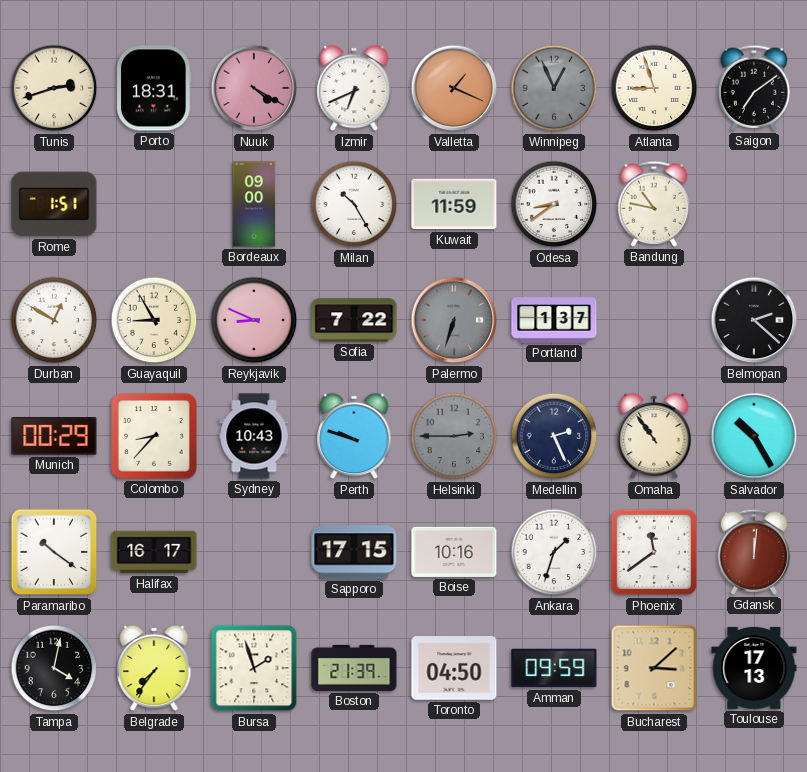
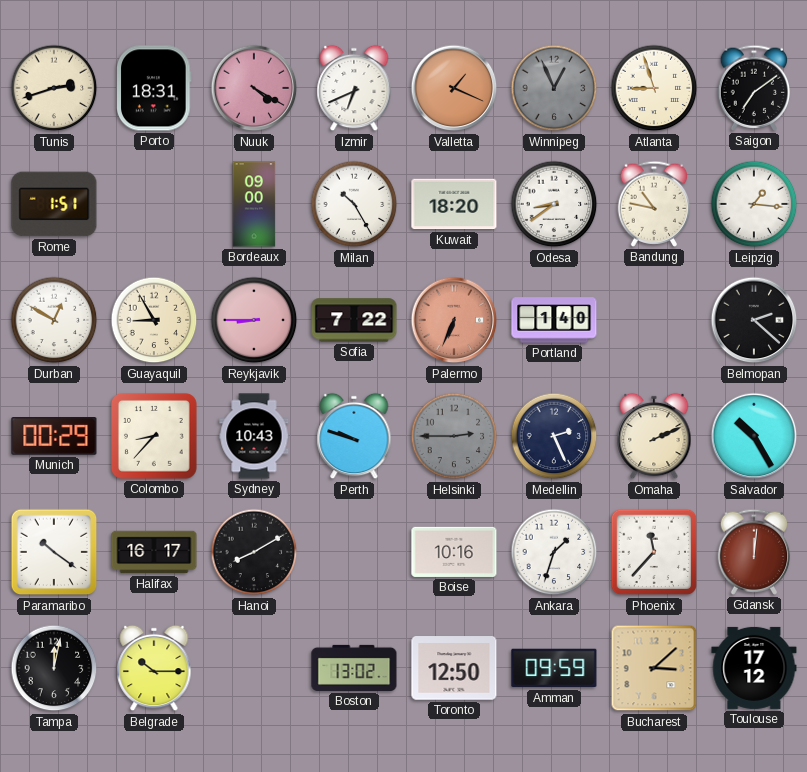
Kuwait: 11:59 -> 18:20
Leipzig: none -> 1:16
Reykjavik: 8:49 -> 8:45
Palermo: 6:33 -> 6:34
Palermo dial: grey -> salmon
Portland: 1:37 -> 1:40
Omaha: 10:54 -> 2:11
Hanoi: none -> 8:10
Sapporo: 17:15 -> none
Phoenix: 11:39 -> 11:37
Tampa: 4:02 -> 12:02
Belgrade: 7:36 -> 10:15
Bursa: 1:57 -> none
Boston: 21:39 -> 13:02
Toronto: 04:50 -> 12:50
Toulouse: 17:13 -> 17:12
